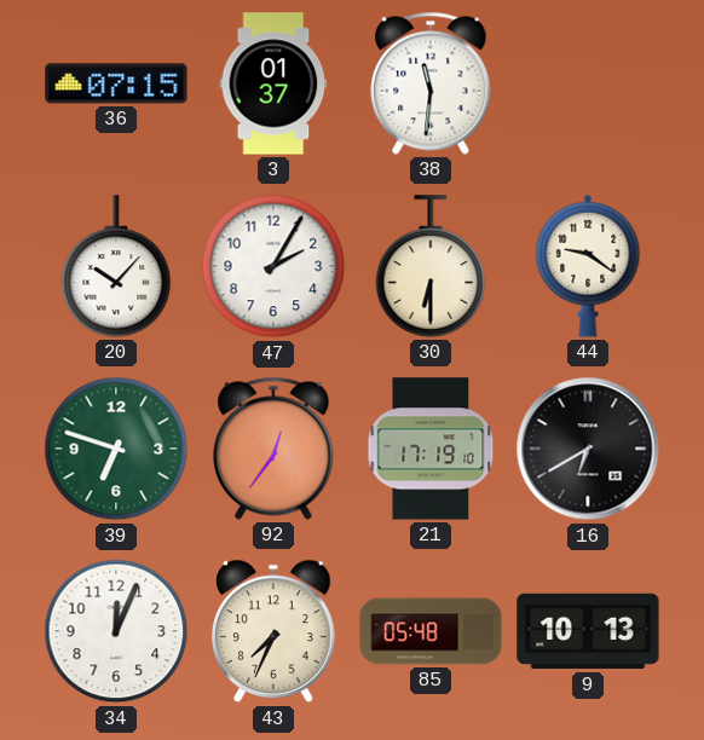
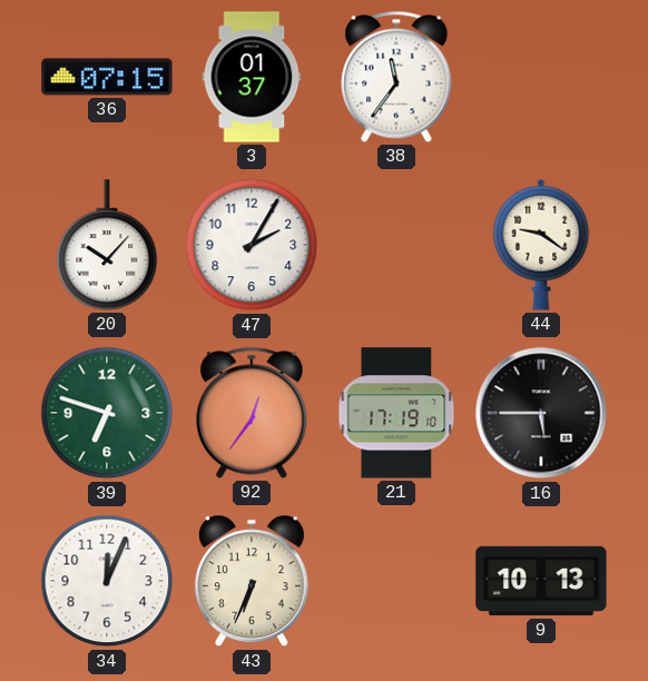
38: 11:31 -> 11:36
30: 6:30 -> none
16: 6:40 -> 5:45
43: 7:34 -> 6:34
85: 05:48 -> none
